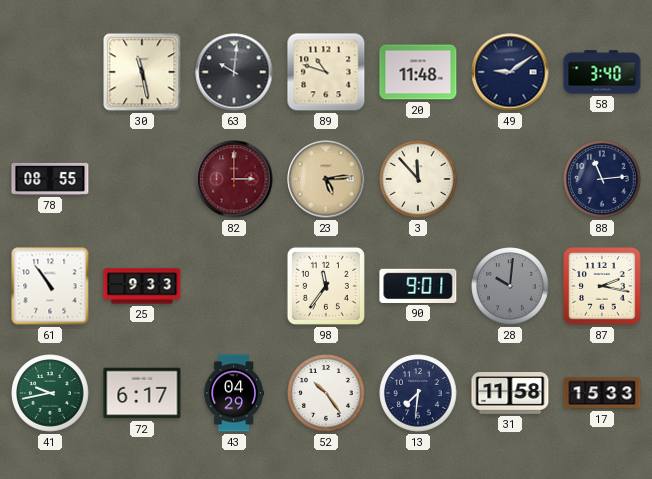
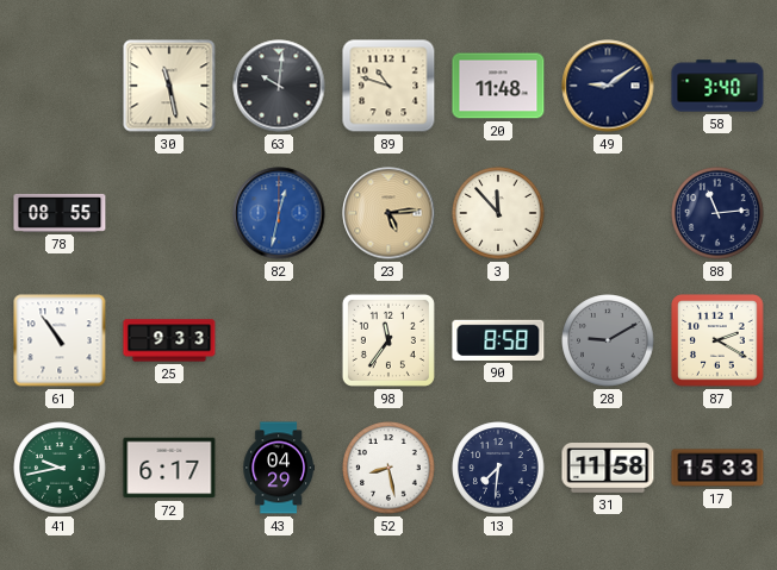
82: 3:00 -> 12:32
82 dial: burgundy -> blue
90: 9:01 -> 8:58
28: 10:01 -> 9:10
87: 2:17 -> 2:20
52: 10:24 -> 8:28
